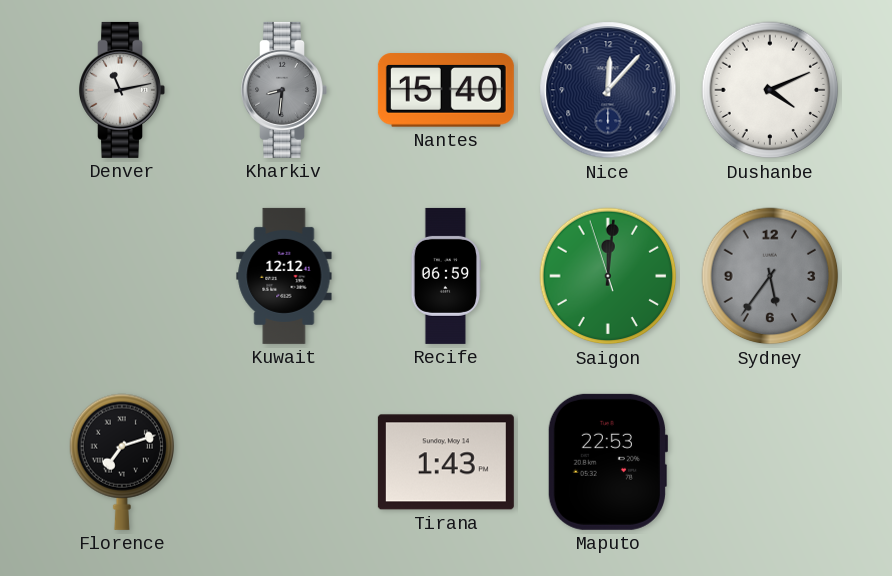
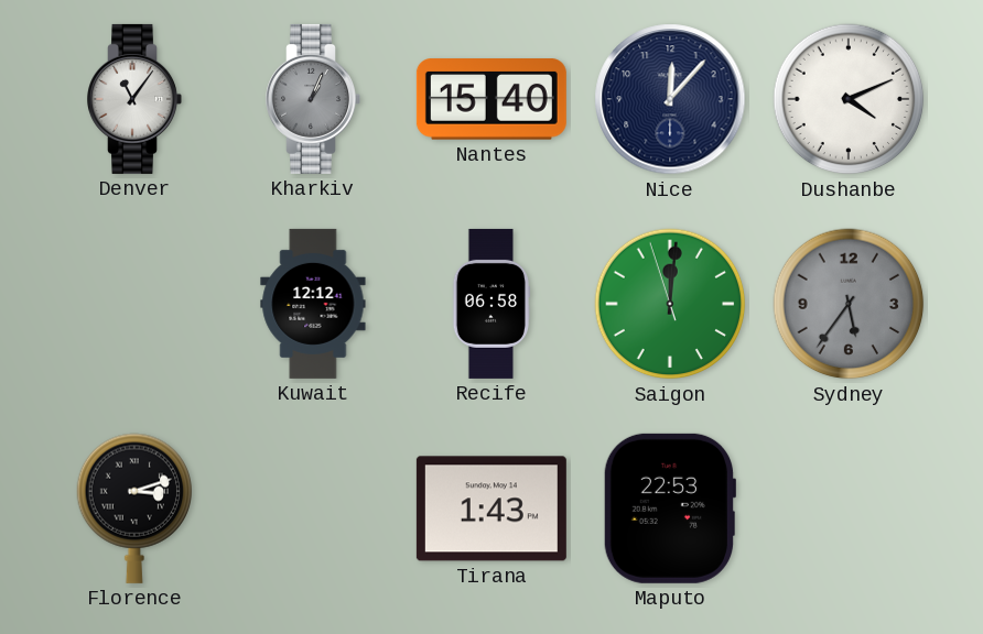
Denver: 11:13 -> 11:06
Kharkiv: 8:31 -> 1:04
Recife: 06:59 -> 06:58
Florence: 7:12 -> 3:12
